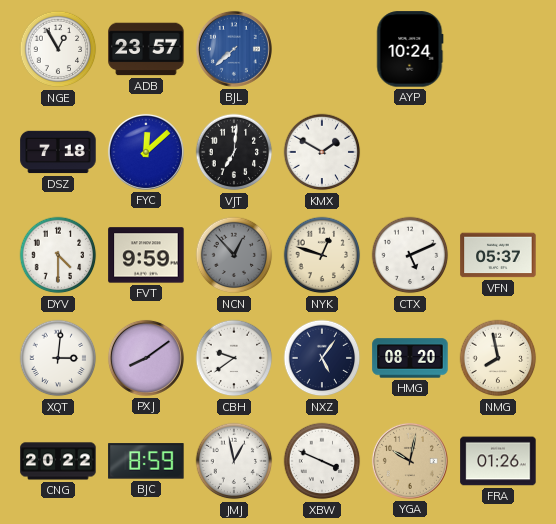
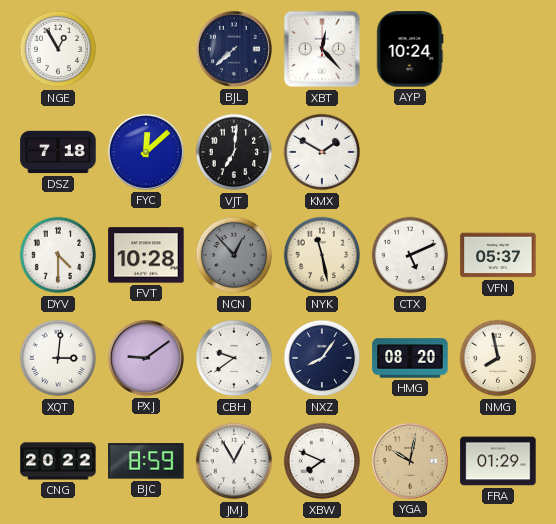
ADB: 23:57 -> none
BJL dial: blue -> navy
XBT: none -> 12:23
FVT: 9:59 -> 10:28
NYK: 12:48 -> 11:28
PXJ: 8:09 -> 9:09
NXZ: 5:06 -> 8:06
JMJ: 12:58 -> 12:55
XBW: 3:49 -> 7:49
FRA: 01:26 -> 01:29
